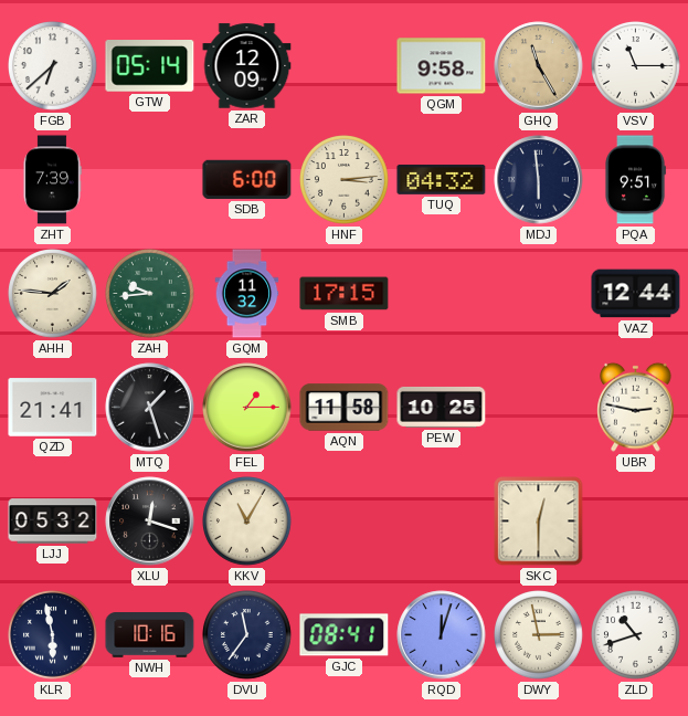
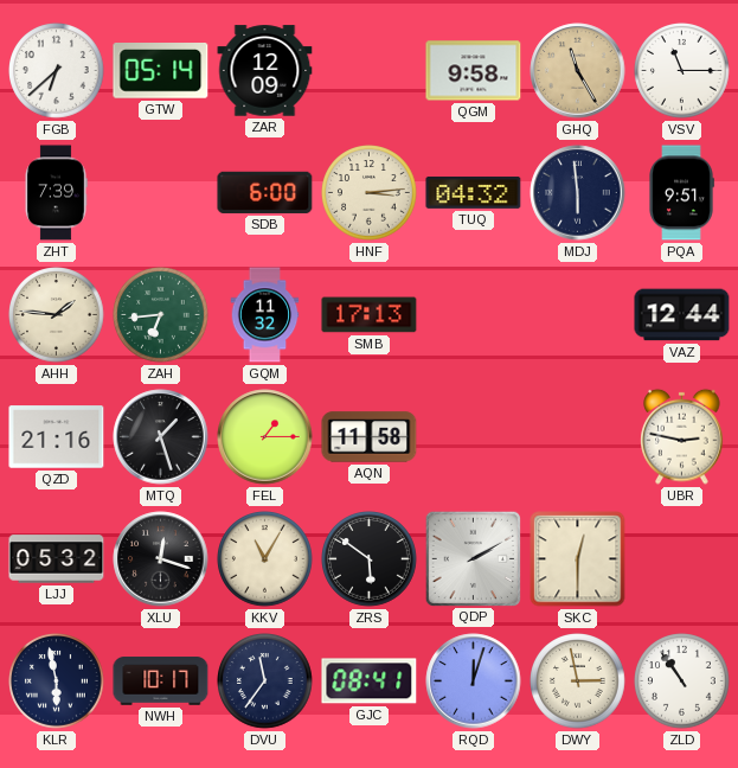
ZAH: 9:44 -> 6:44
SMB: 17:15 -> 17:13
QZD: 21:41 -> 21:16
PEW: 10:25 -> none
ZRS: none -> 5:51
QDP: none -> 2:10
NWH: 10:16 -> 10:17
ZLD: 10:42 -> 10:54
